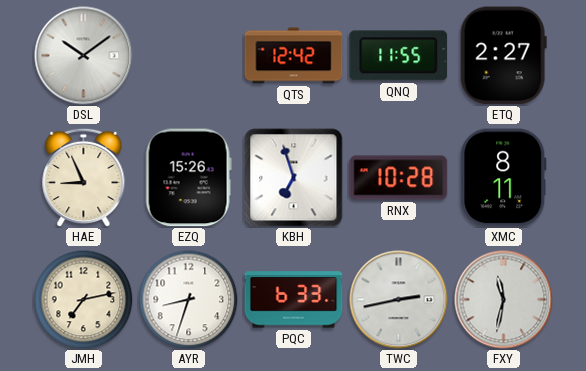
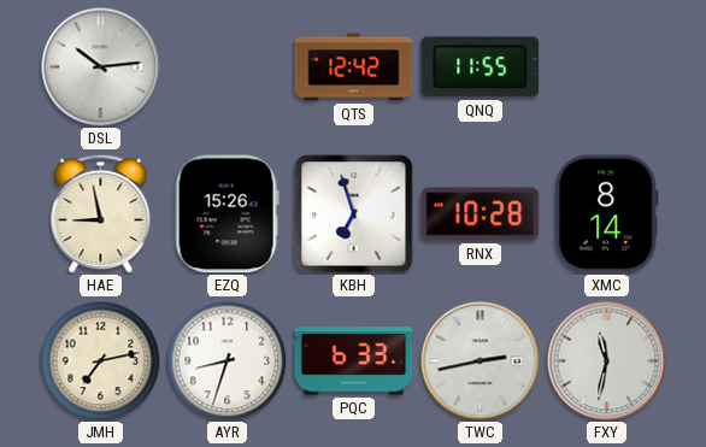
DSL: 10:09 -> 10:14
ETQ: 2:27 -> none
HAE: 8:56 -> 8:58
XMC: 8:11 -> 8:14
